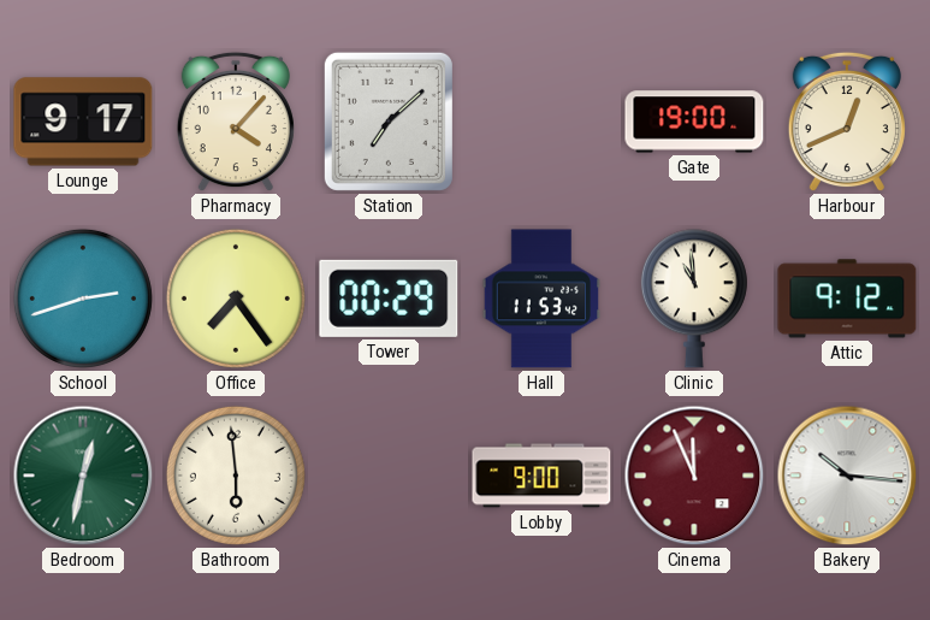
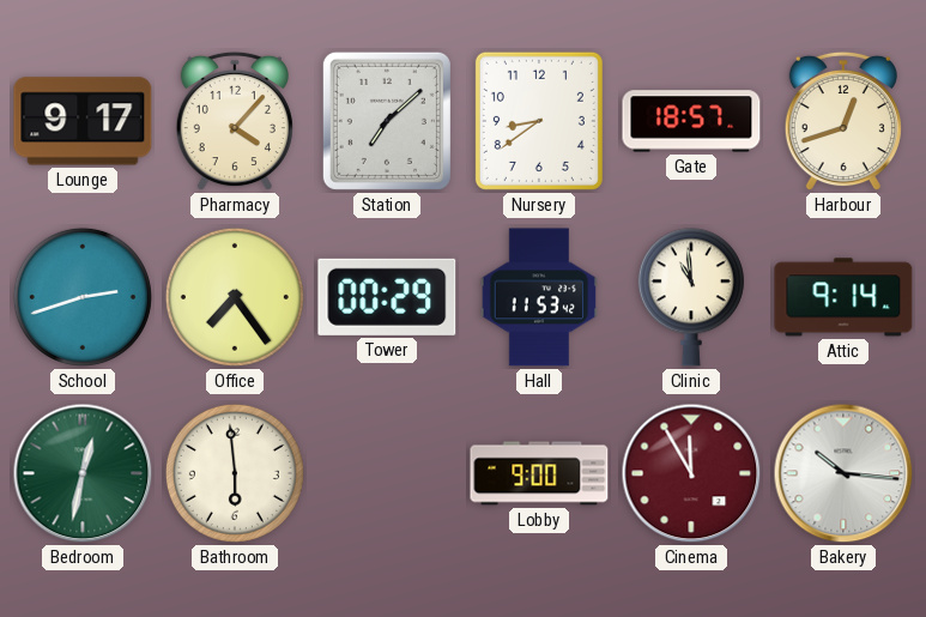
Nursery: none -> 8:39
Gate: 19:00 -> 18:57
Harbour: 12:41 -> 12:42
Attic: 9:12 -> 9:14
Cinema: 11:56 -> 11:55
